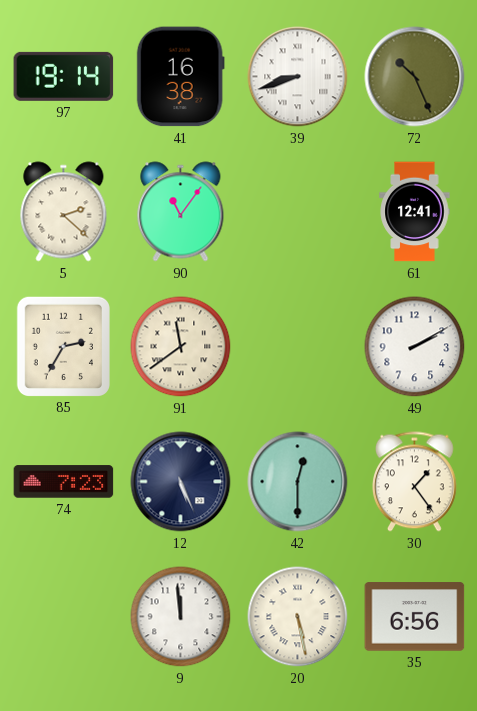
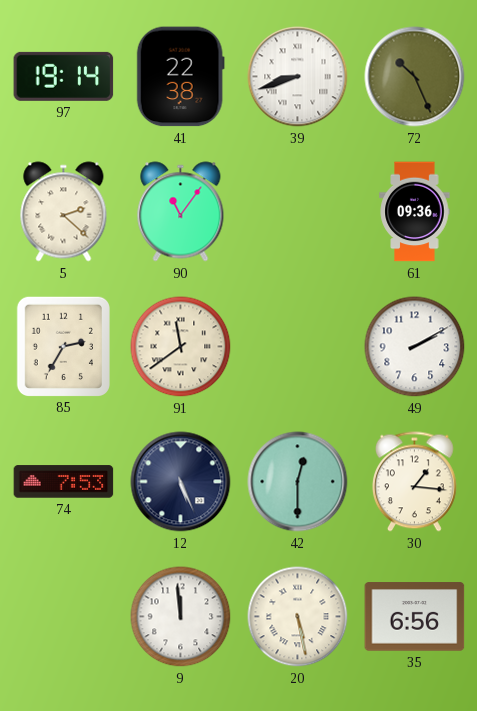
41: 16:38 -> 22:38
61: 12:41 -> 09:36
74: 7:23 -> 7:53
30: 1:24 -> 1:16
